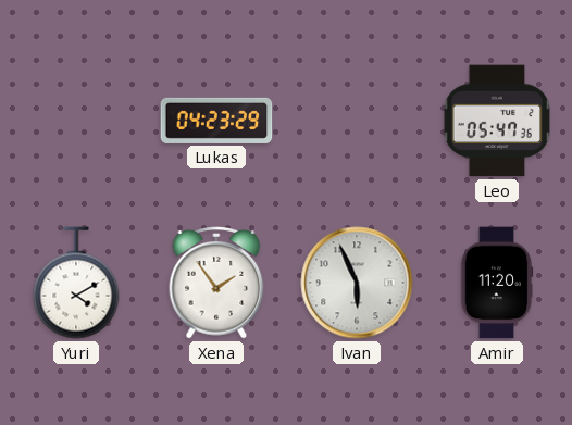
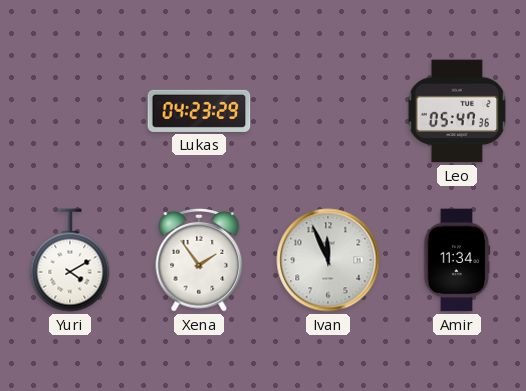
Ivan: 5:56 -> 11:56
Amir: 11:20 -> 11:34
